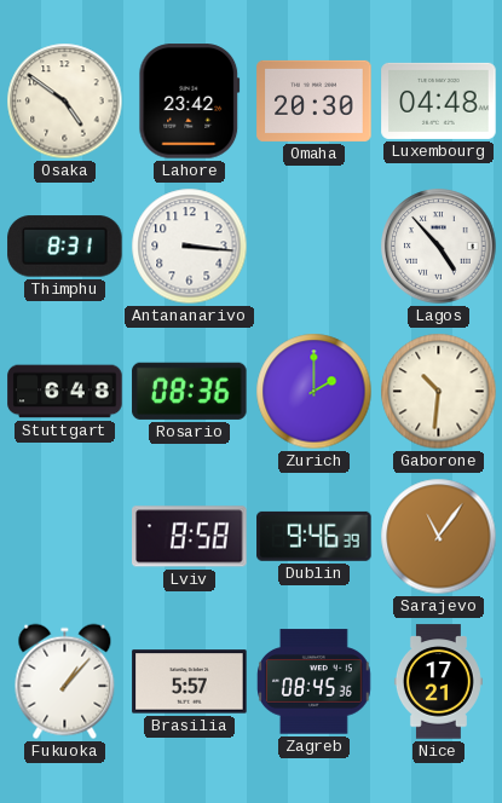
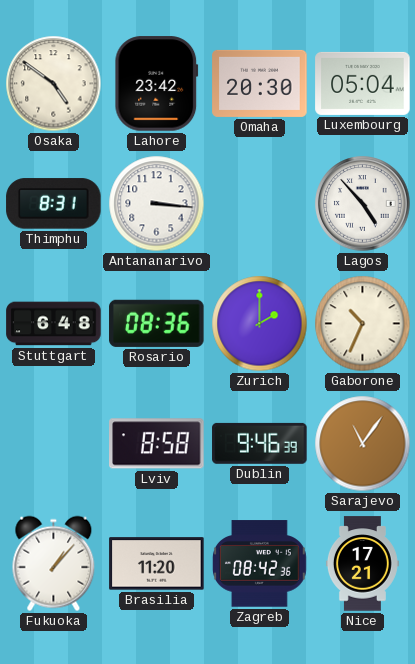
Luxembourg: 04:48 -> 05:04
Gaborone: 10:31 -> 10:34
Brasilia: 5:57 -> 11:20
Zagreb: 08:45 -> 08:42
